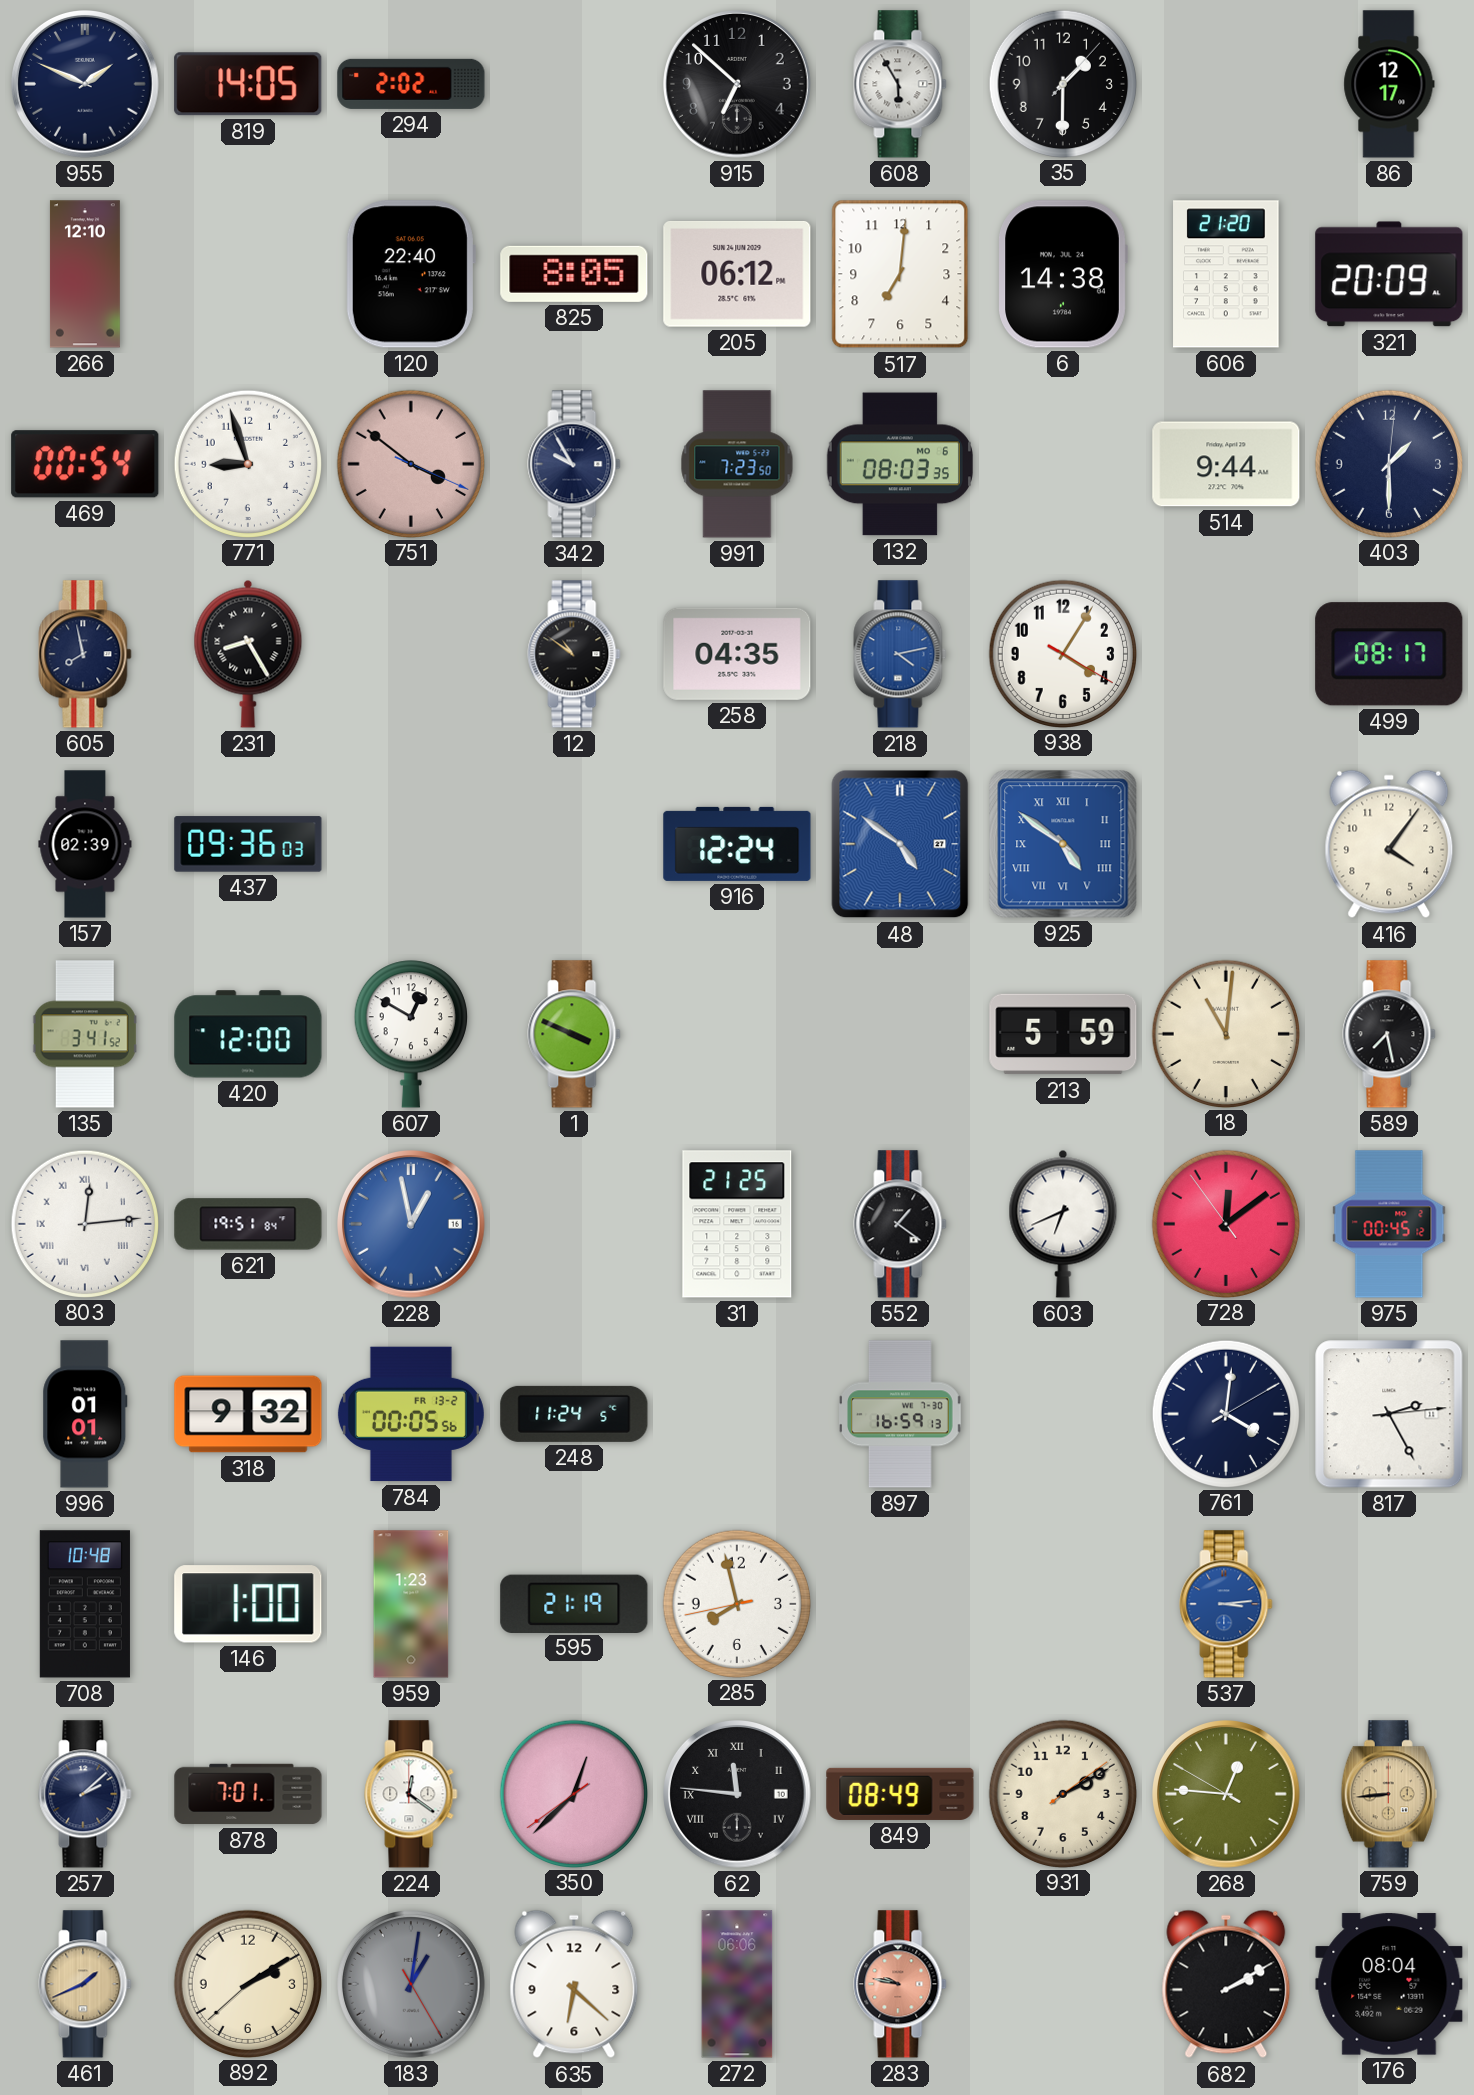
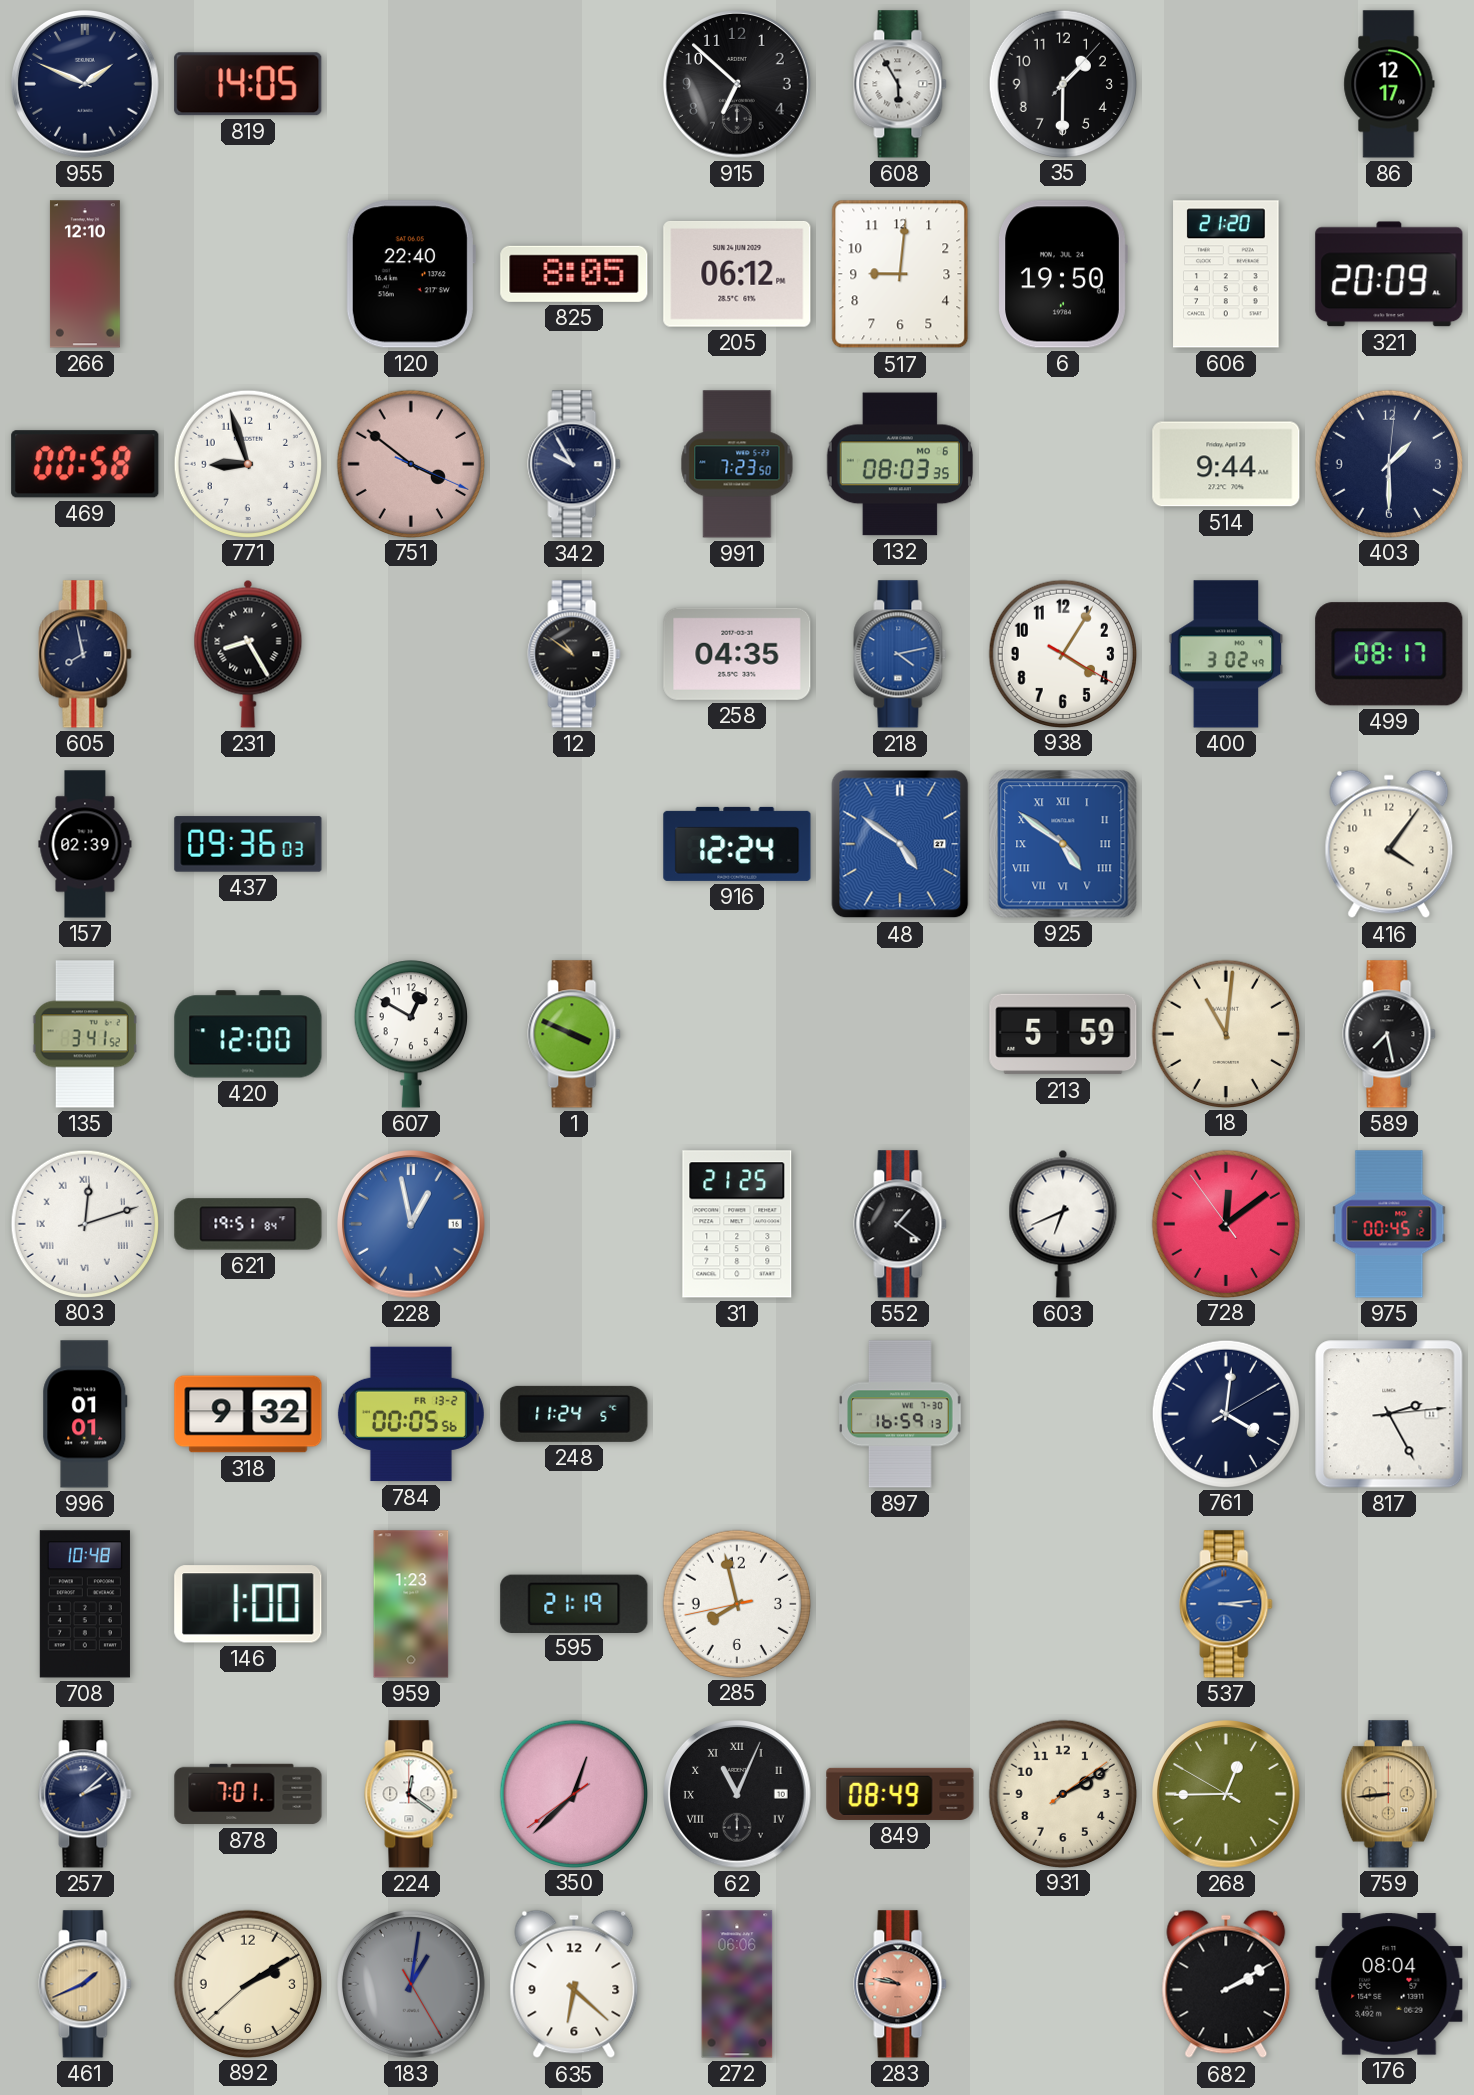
294: 2:02 -> none
517: 7:01 -> 9:01
6: 14:38 -> 19:50
469: 00:54 -> 00:58
400: none -> 3:02
803: 12:14 -> 12:12
62: 11:46 -> 11:04
268: 12:45 -> 12:44
